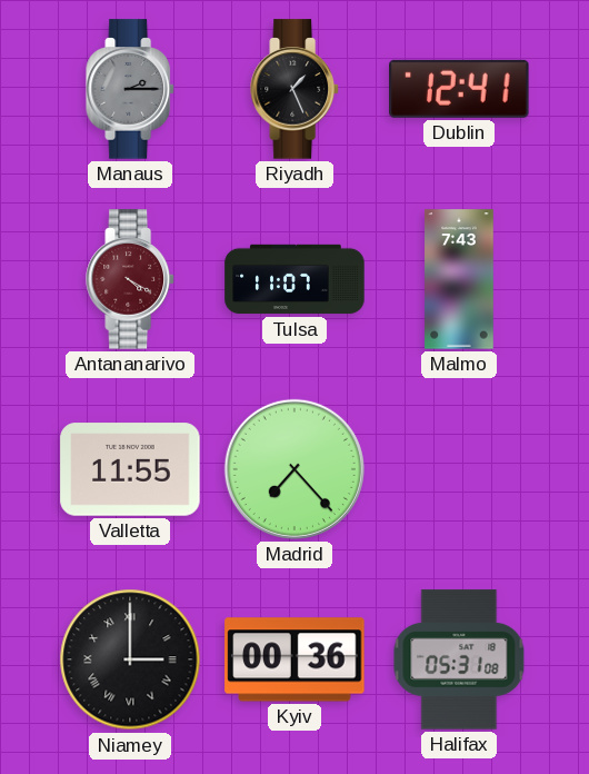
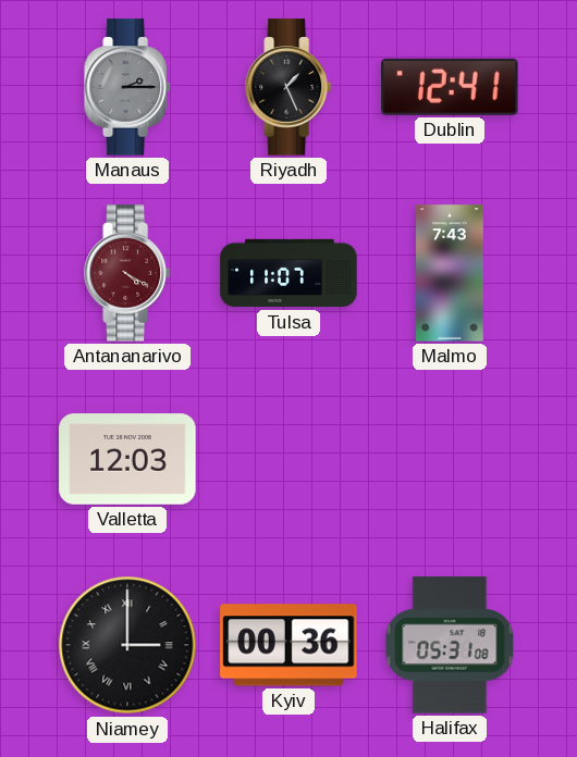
Valletta: 11:55 -> 12:03
Madrid: 7:23 -> none
